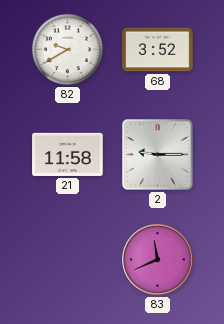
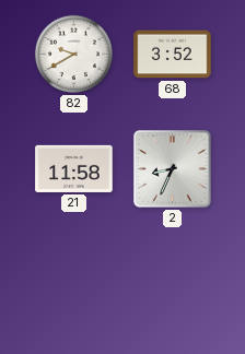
2: 9:15 -> 8:34
83: 11:41 -> none
